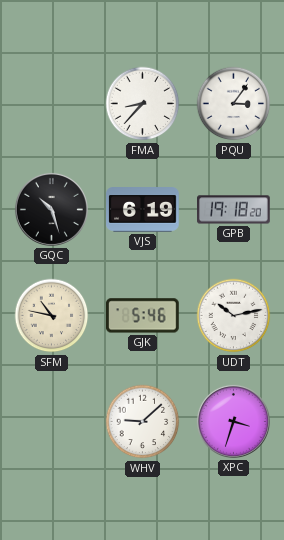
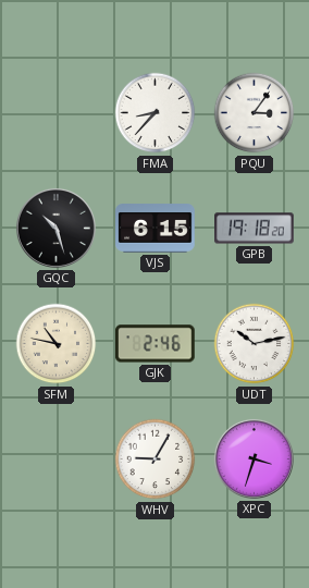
VJS: 6:19 -> 6:15
GJK: 5:46 -> 2:46
WHV: 9:08 -> 9:05
